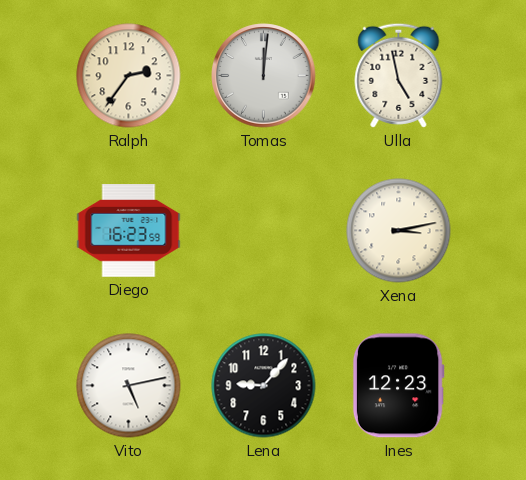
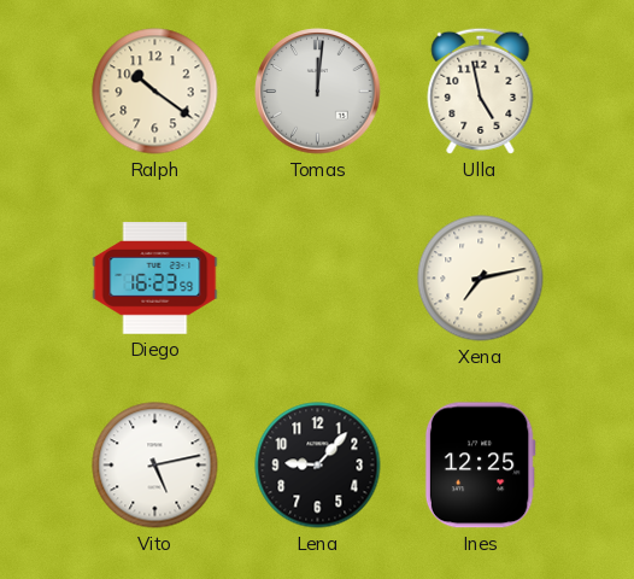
Ralph: 2:36 -> 10:21
Xena: 3:13 -> 7:13
Ines: 12:23 -> 12:25
